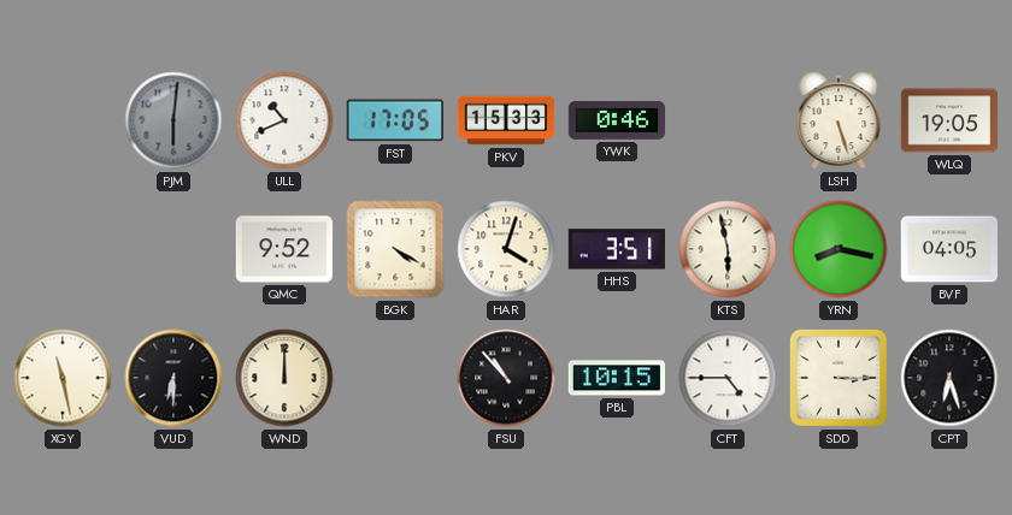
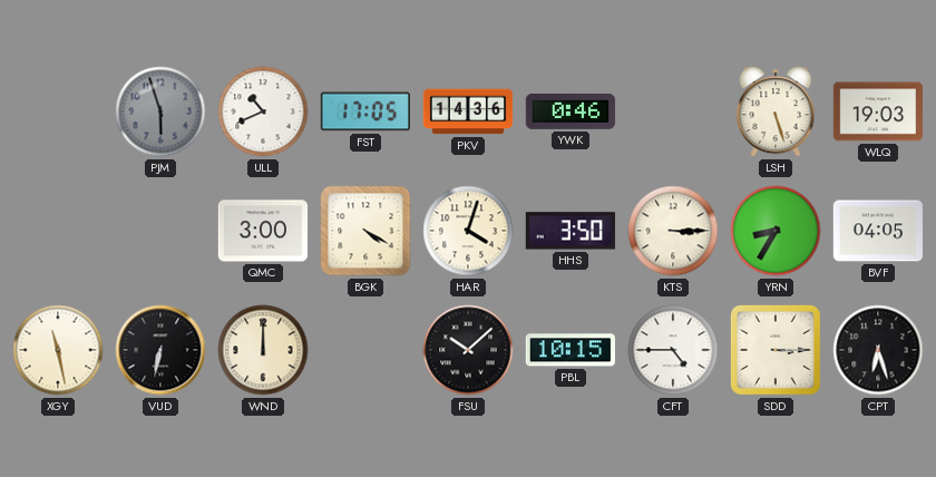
PJM: 6:01 -> 5:57
PKV: 15:33 -> 14:36
WLQ: 19:05 -> 19:03
QMC: 9:52 -> 3:00
HHS: 3:51 -> 3:50
KTS: 5:58 -> 3:15
YRN: 8:17 -> 8:35
VUD: 6:30 -> 6:32
FSU: 10:53 -> 10:08
